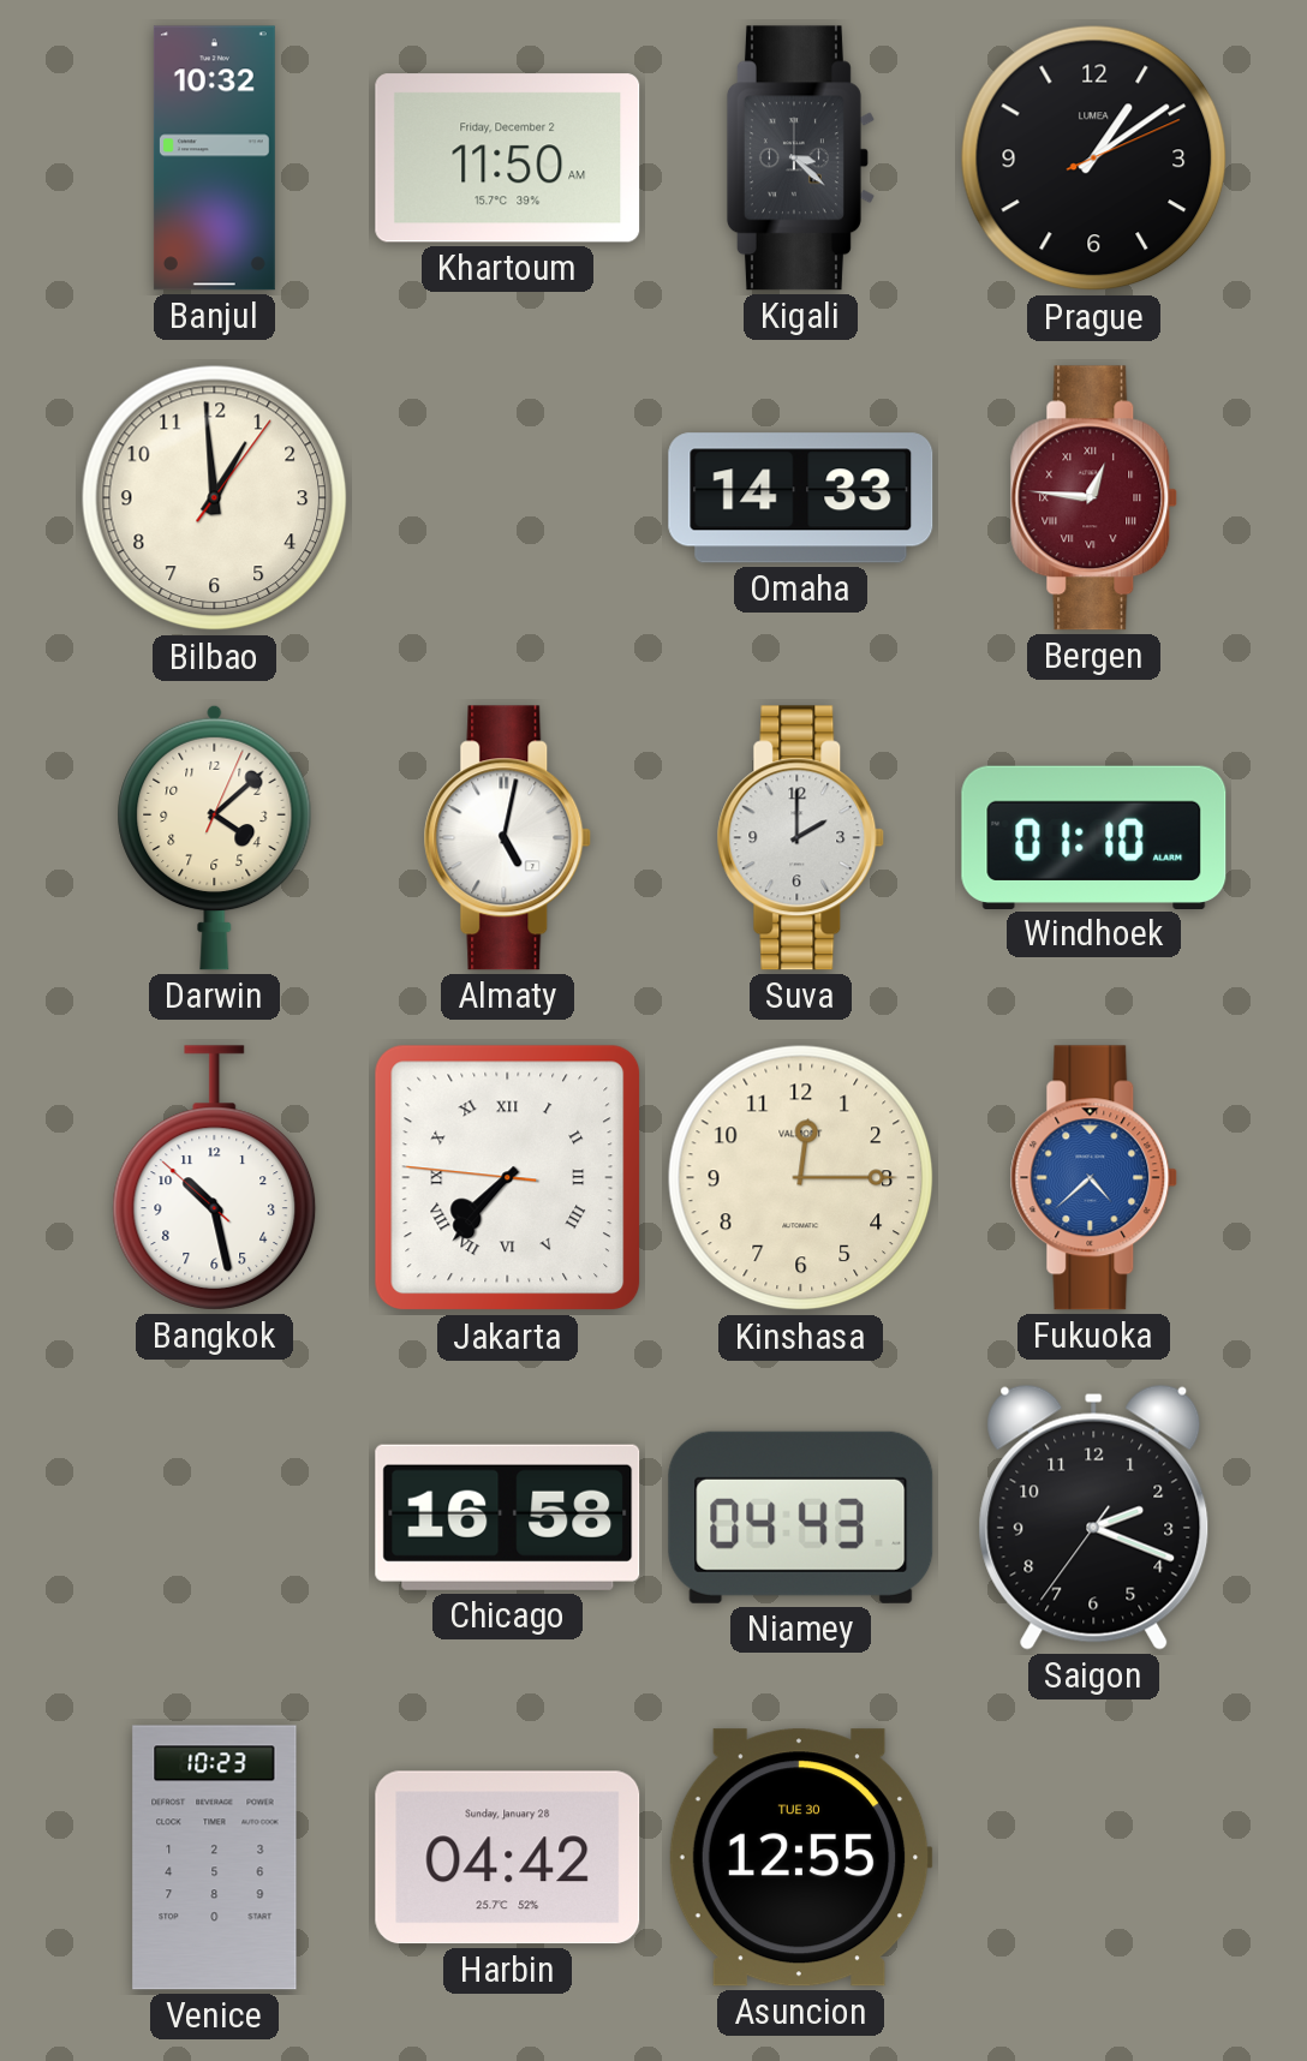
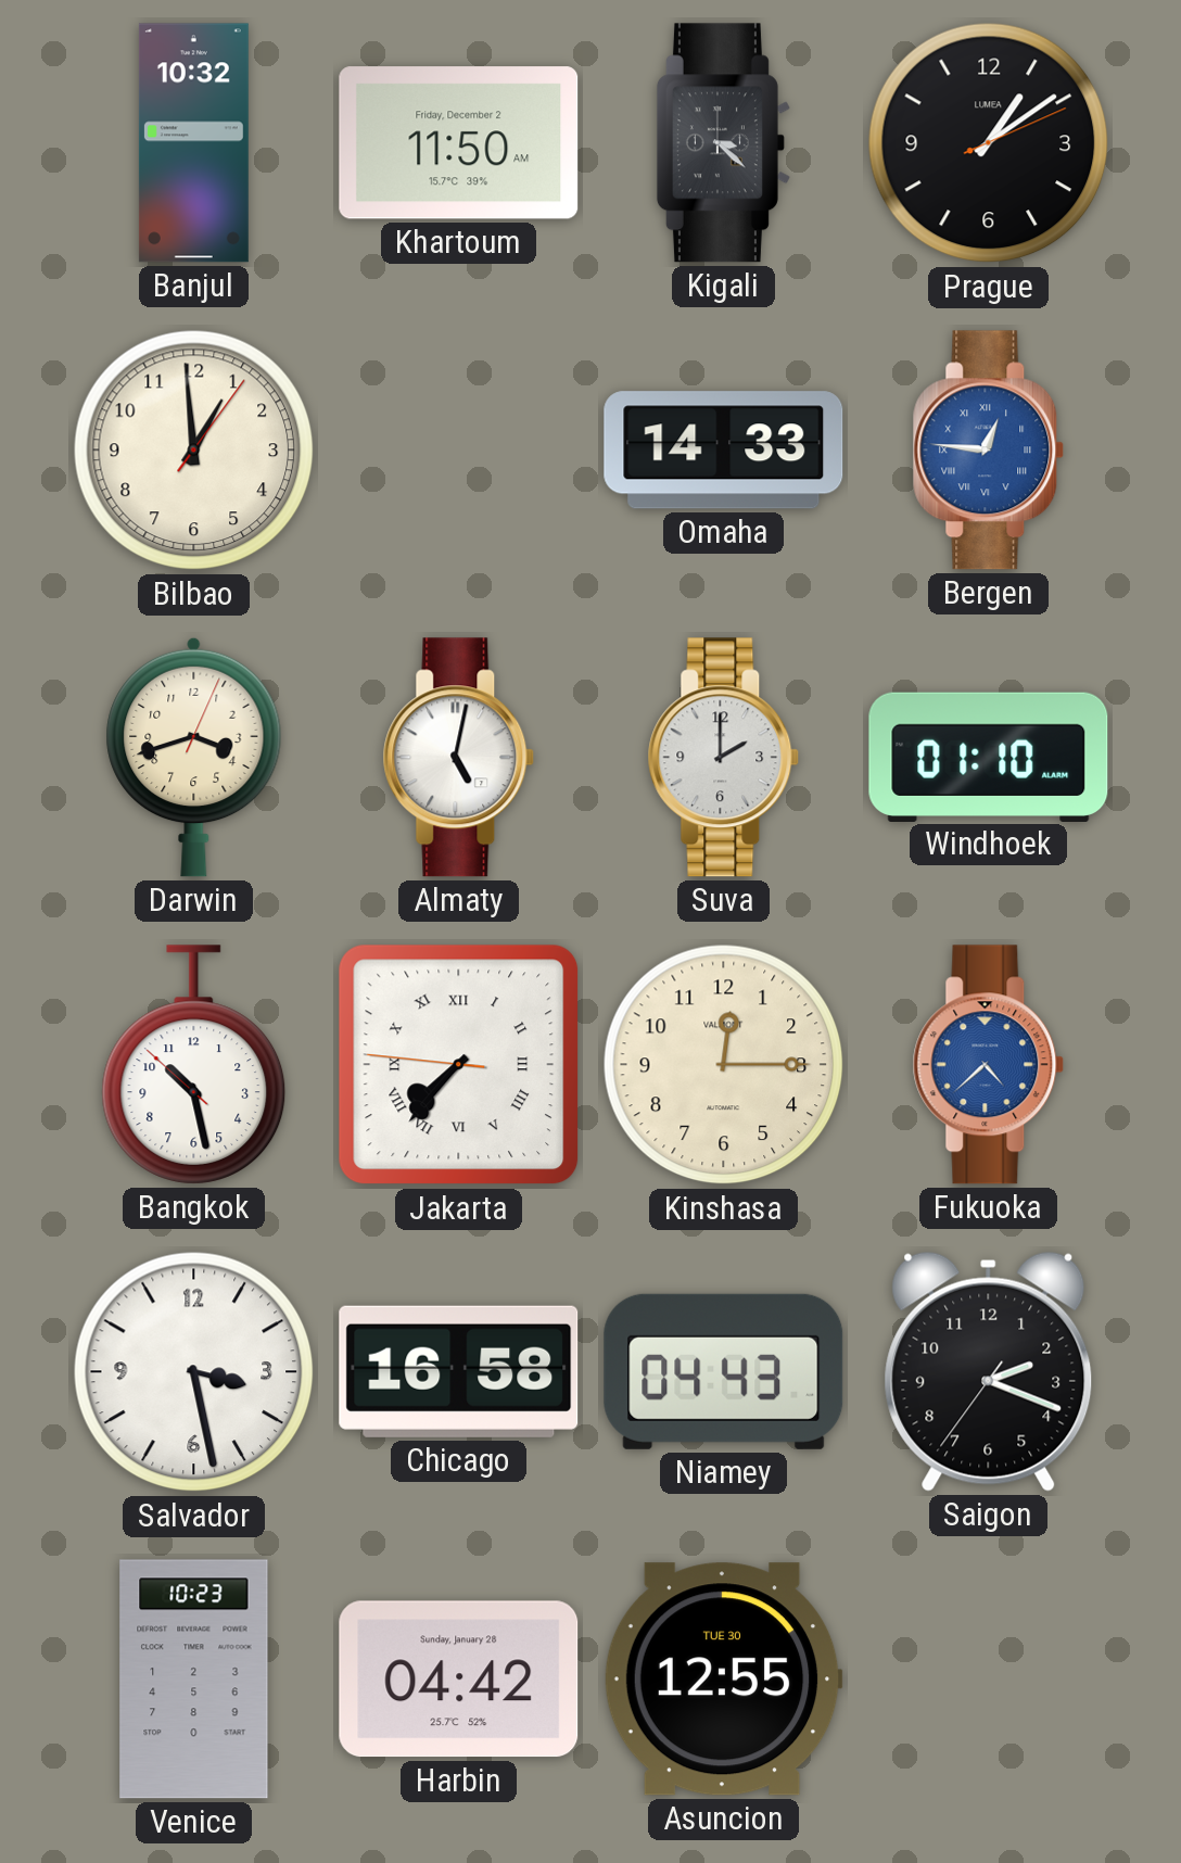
Bergen dial: burgundy -> blue
Darwin: 4:08 -> 3:42
Salvador: none -> 3:28
